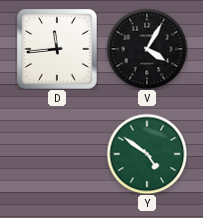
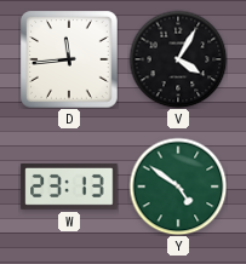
W: none -> 23:13
